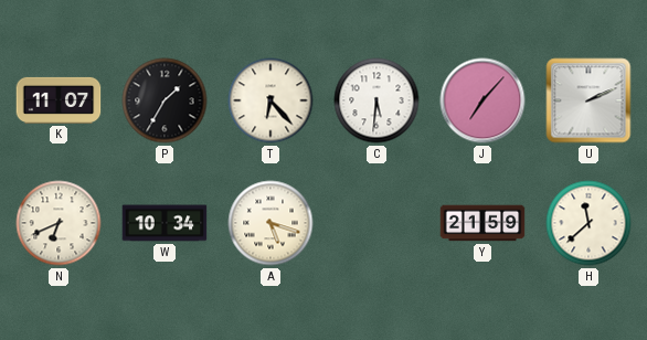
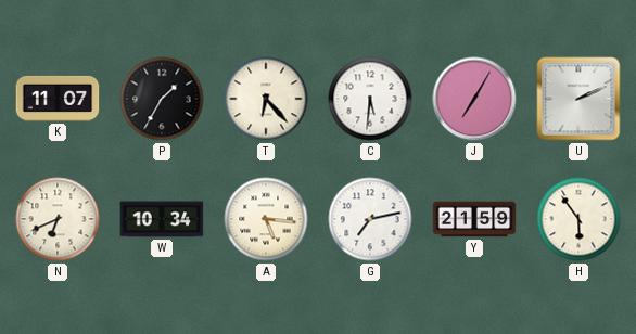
J: 7:07 -> 7:05
A: 5:18 -> 5:16
G: none -> 7:13
H: 11:38 -> 5:54
